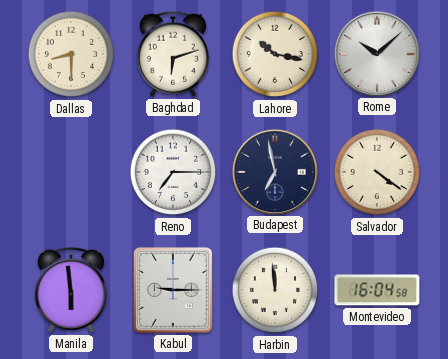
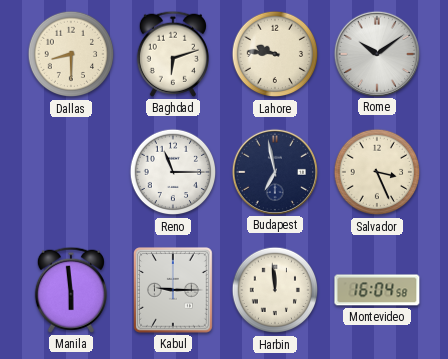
Lahore: 10:17 -> 9:46
Rome: 10:08 -> 10:09
Reno: 7:15 -> 11:15
Salvador: 4:21 -> 3:26
